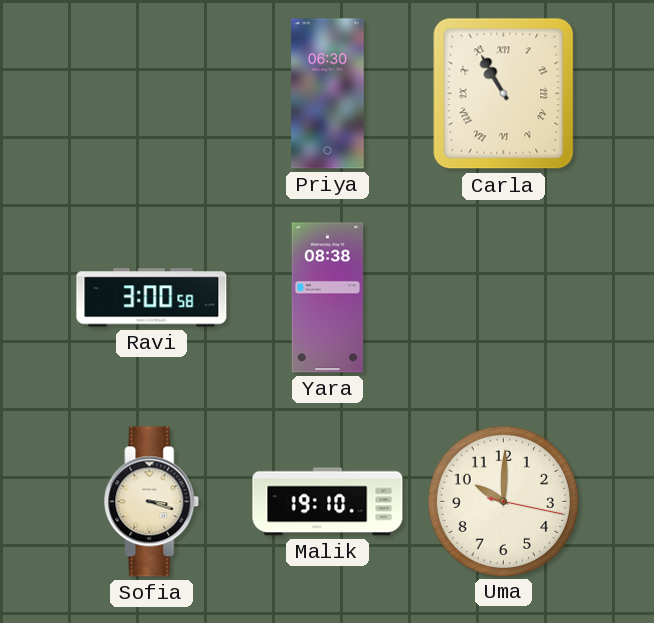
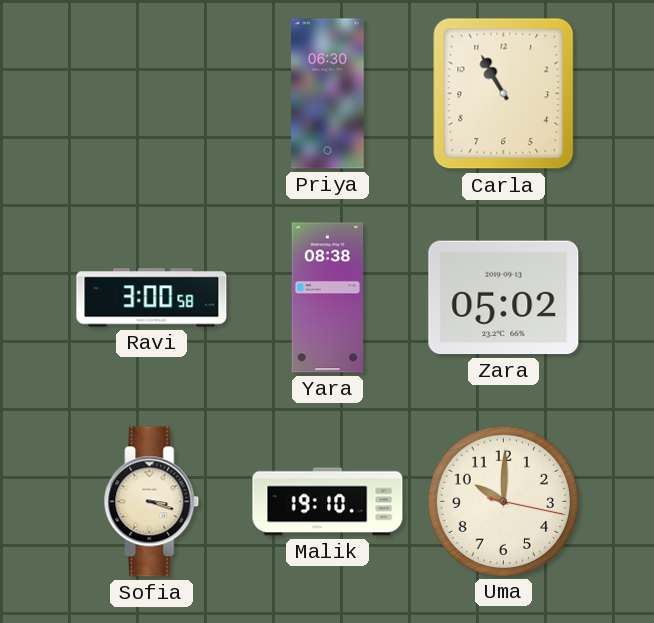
Carla numerals: Roman -> Arabic
Zara: none -> 05:02
